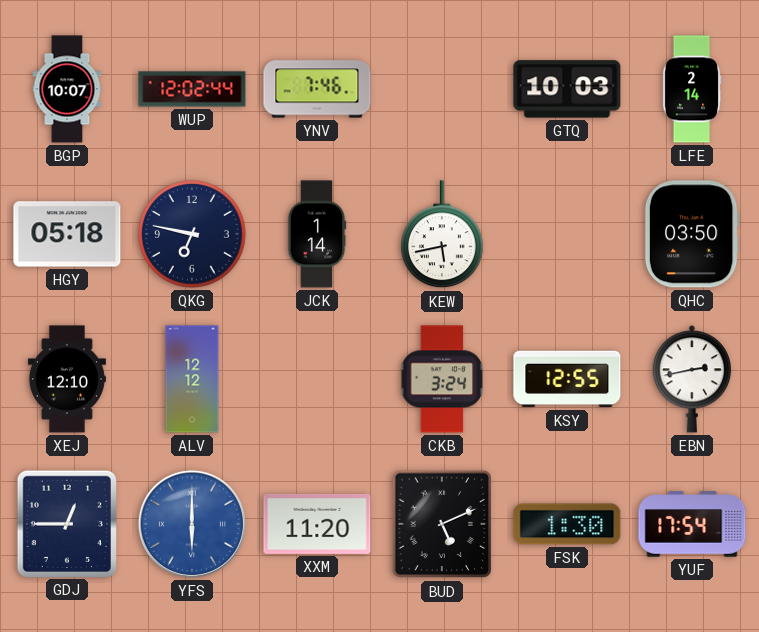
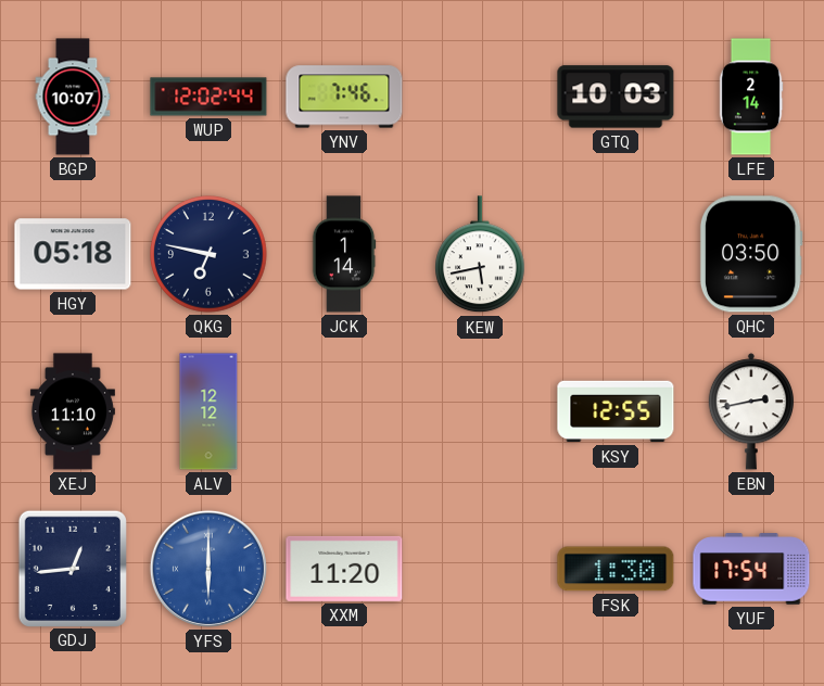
XEJ: 12:10 -> 11:10
CKB: 3:24 -> none
GDJ: 12:45 -> 12:44
BUD: 5:11 -> none
